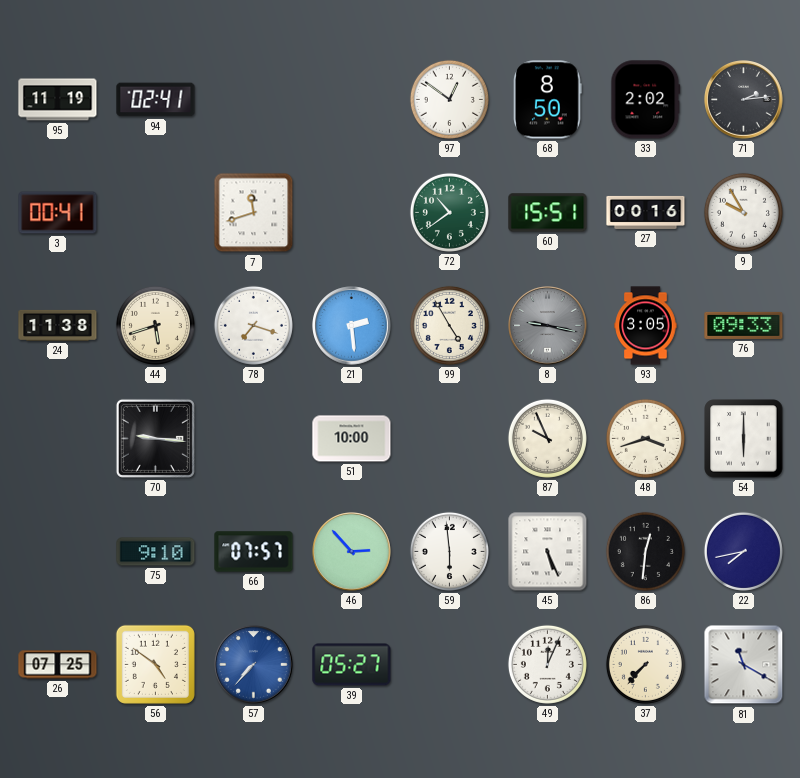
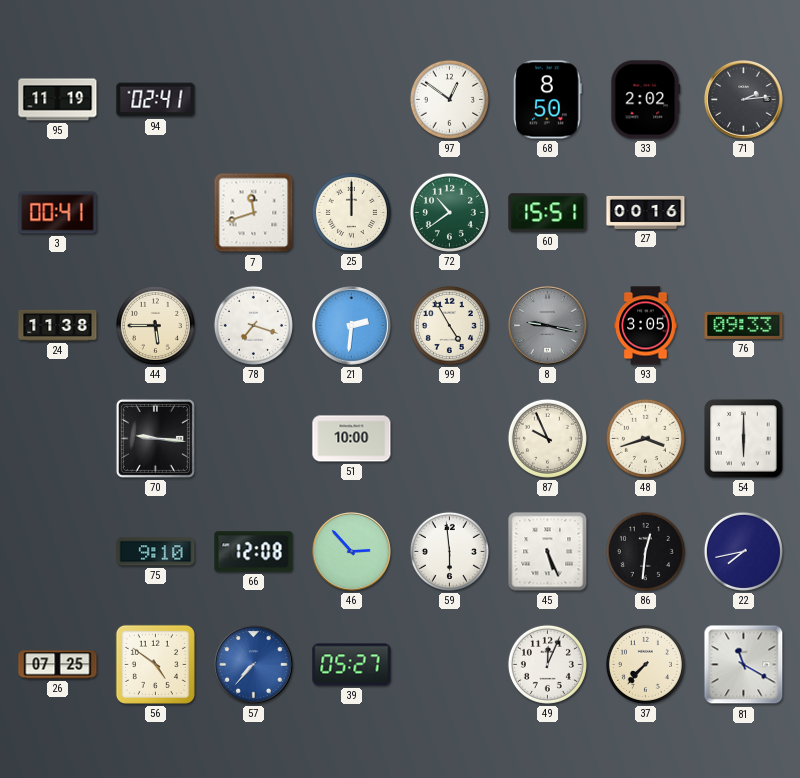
25: none -> 12:00
9: 9:55 -> none
44: 5:42 -> 5:45
21: 2:29 -> 2:31
66: 07:57 -> 12:08
